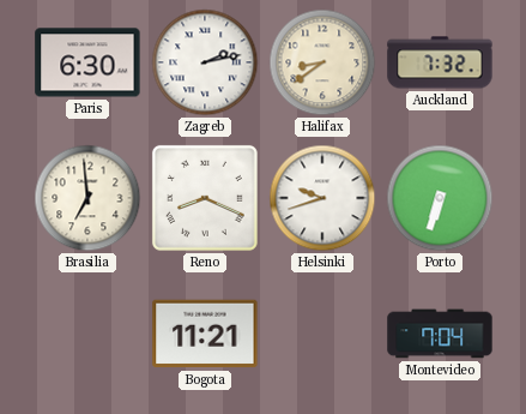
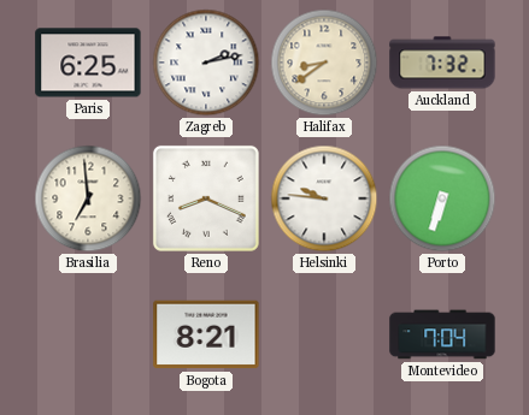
Paris: 6:30 -> 6:25
Helsinki: 9:42 -> 9:46
Bogota: 11:21 -> 8:21
